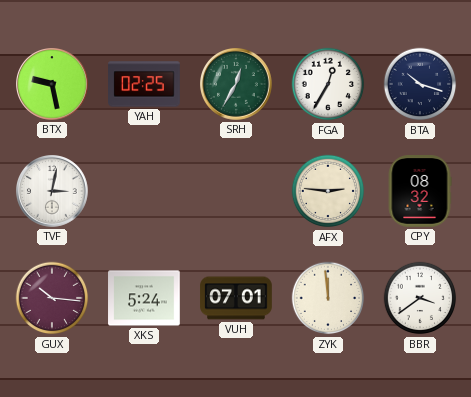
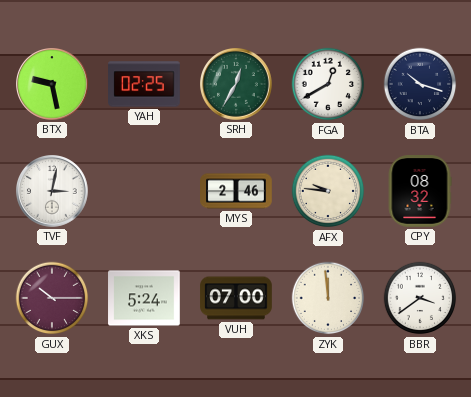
FGA: 12:35 -> 12:40
MYS: none -> 2:46
AFX: 2:46 -> 9:46
GUX: 10:16 -> 10:15
VUH: 07:01 -> 07:00
